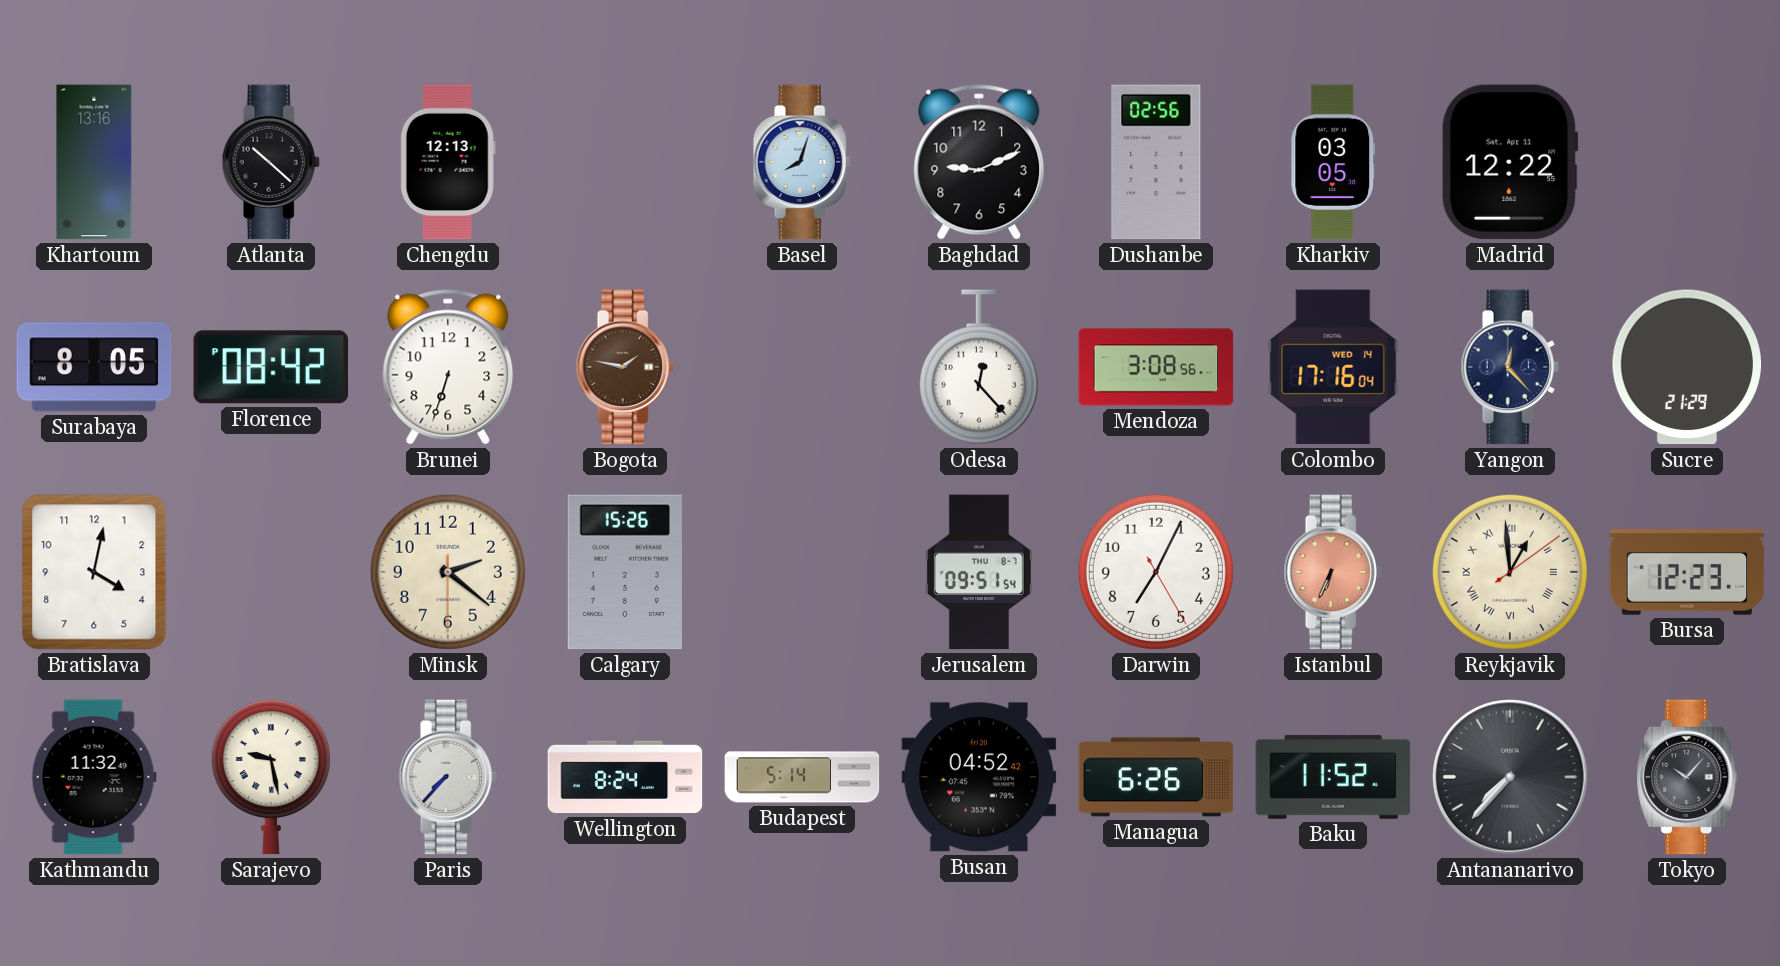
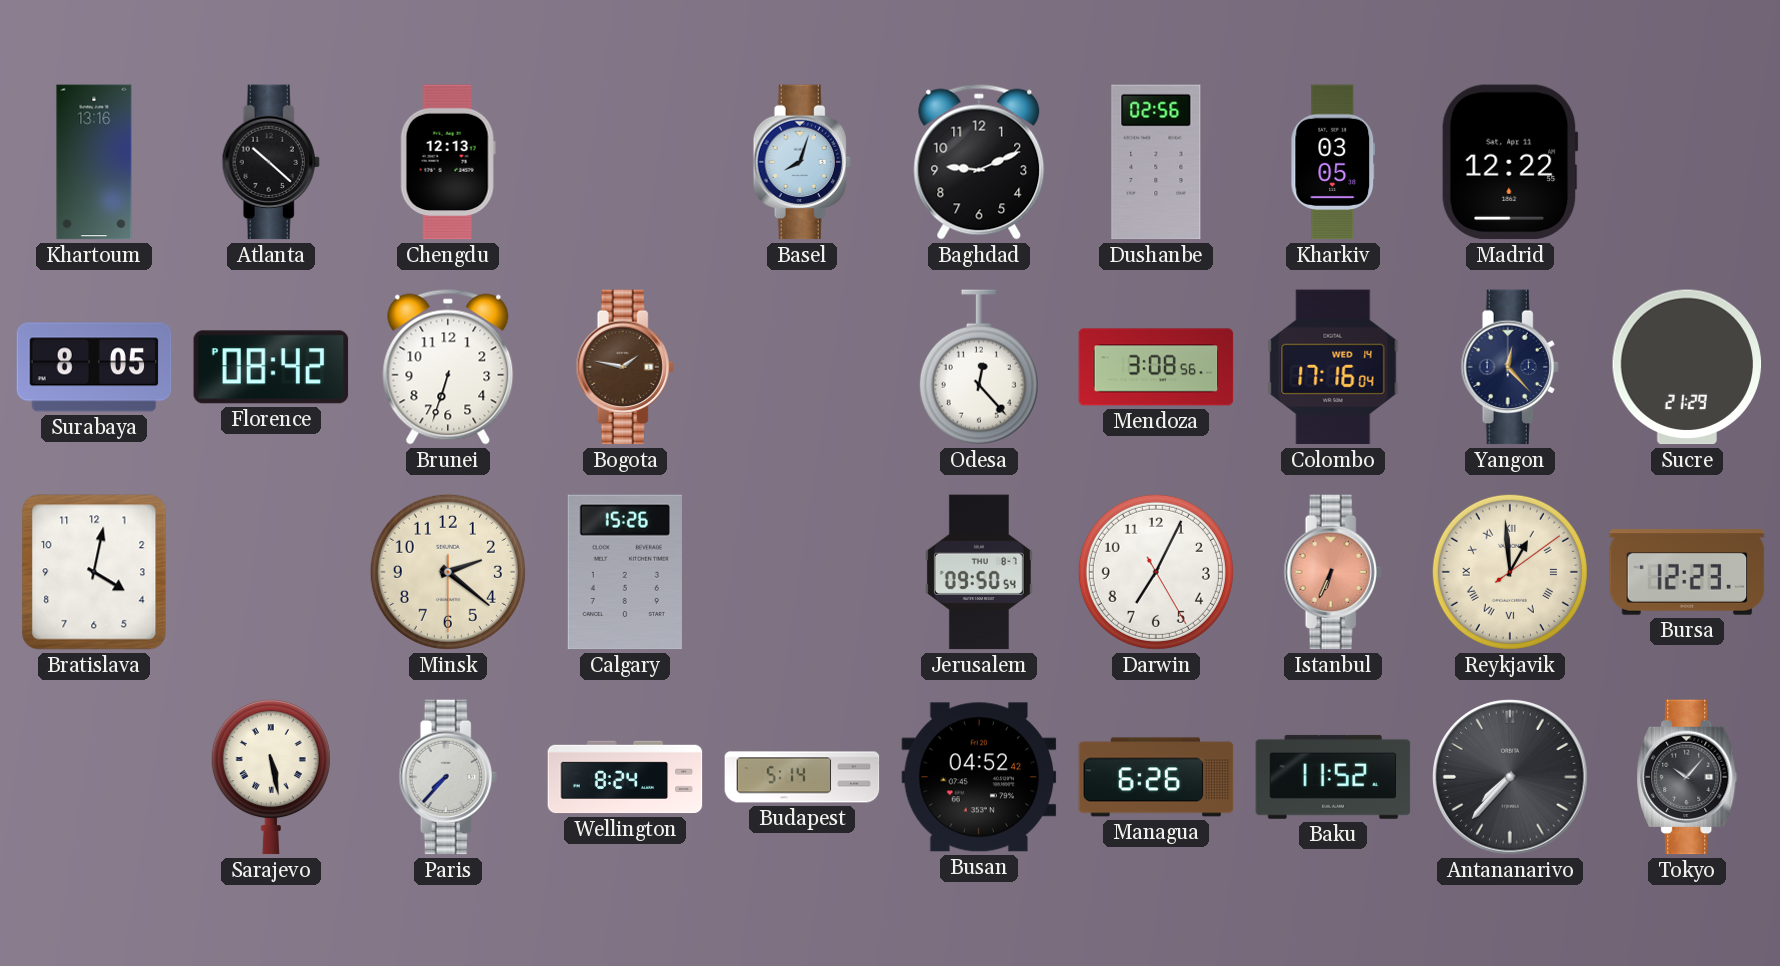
Jerusalem: 09:51 -> 09:50
Kathmandu: 11:32 -> none
Sarajevo: 9:28 -> 5:28
